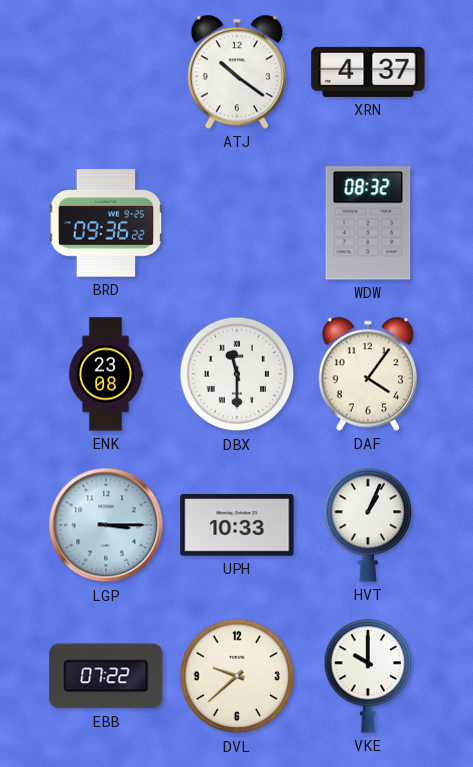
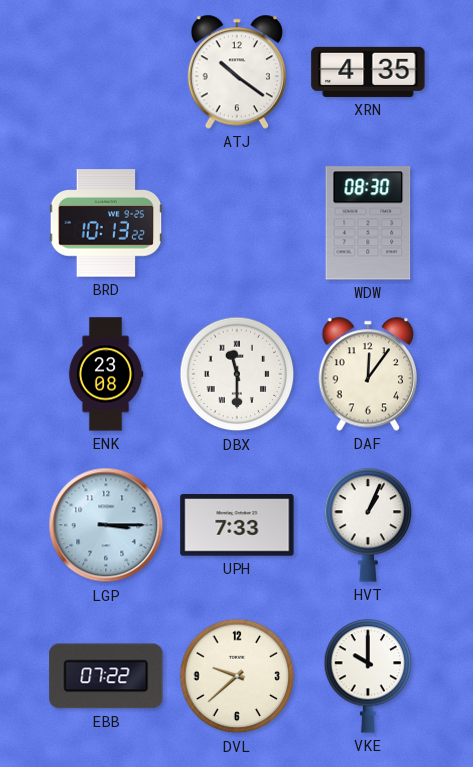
XRN: 4:37 -> 4:35
BRD: 09:36 -> 10:13
WDW: 08:32 -> 08:30
DAF: 4:06 -> 12:06
UPH: 10:33 -> 7:33
